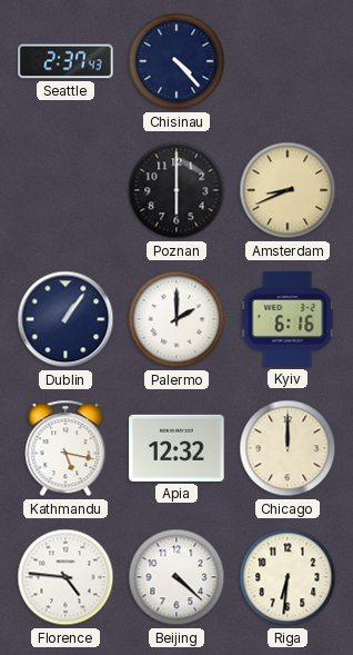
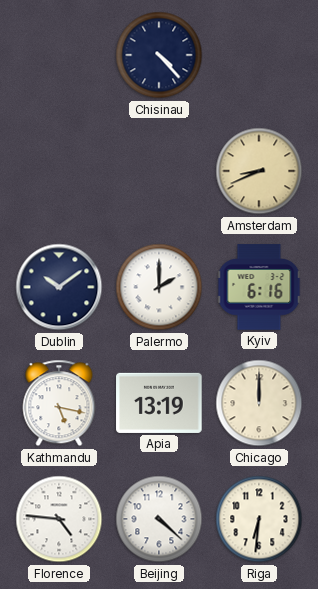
Seattle: 2:37 -> none
Poznan: 6:00 -> none
Dublin: 1:06 -> 10:09
Apia: 12:32 -> 13:19
